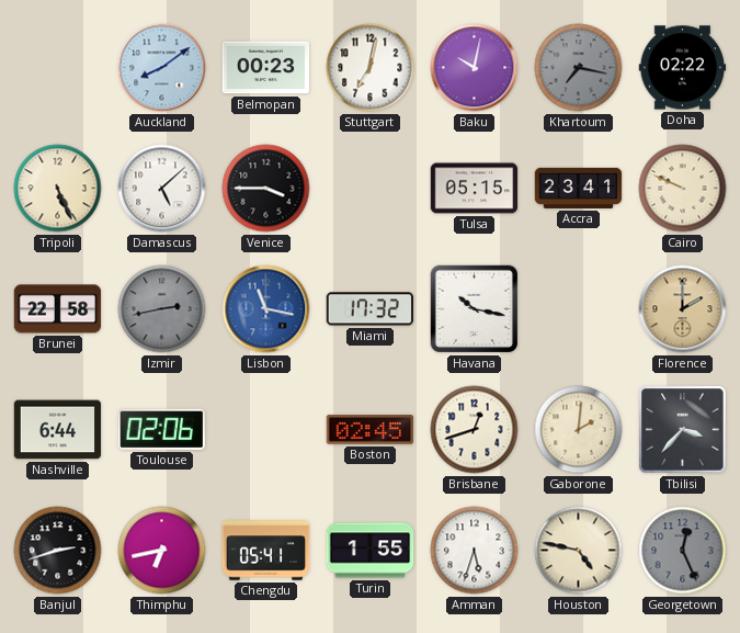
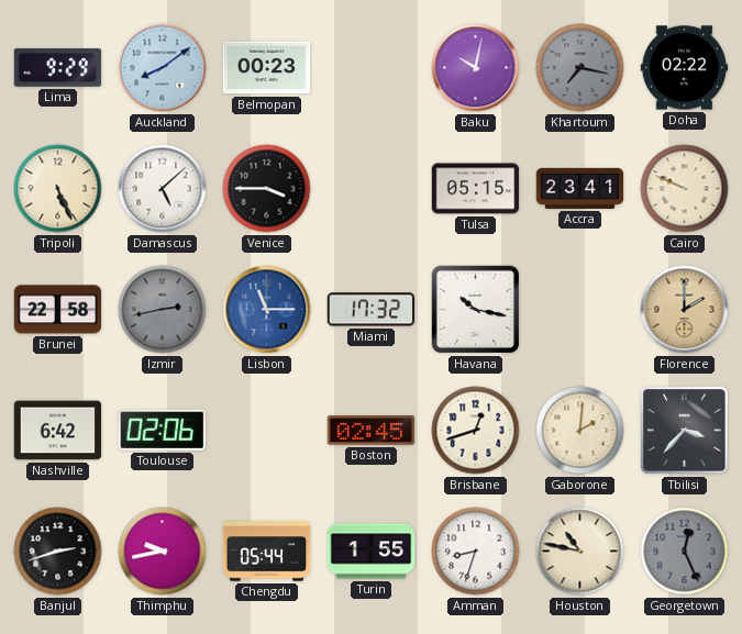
Lima: none -> 9:29
Stuttgart: 7:02 -> none
Lisbon: 11:17 -> 11:15
Nashville: 6:44 -> 6:42
Thimphu: 6:43 -> 9:43
Chengdu: 05:41 -> 05:44
Amman: 5:33 -> 8:33
Houston: 4:47 -> 10:47
